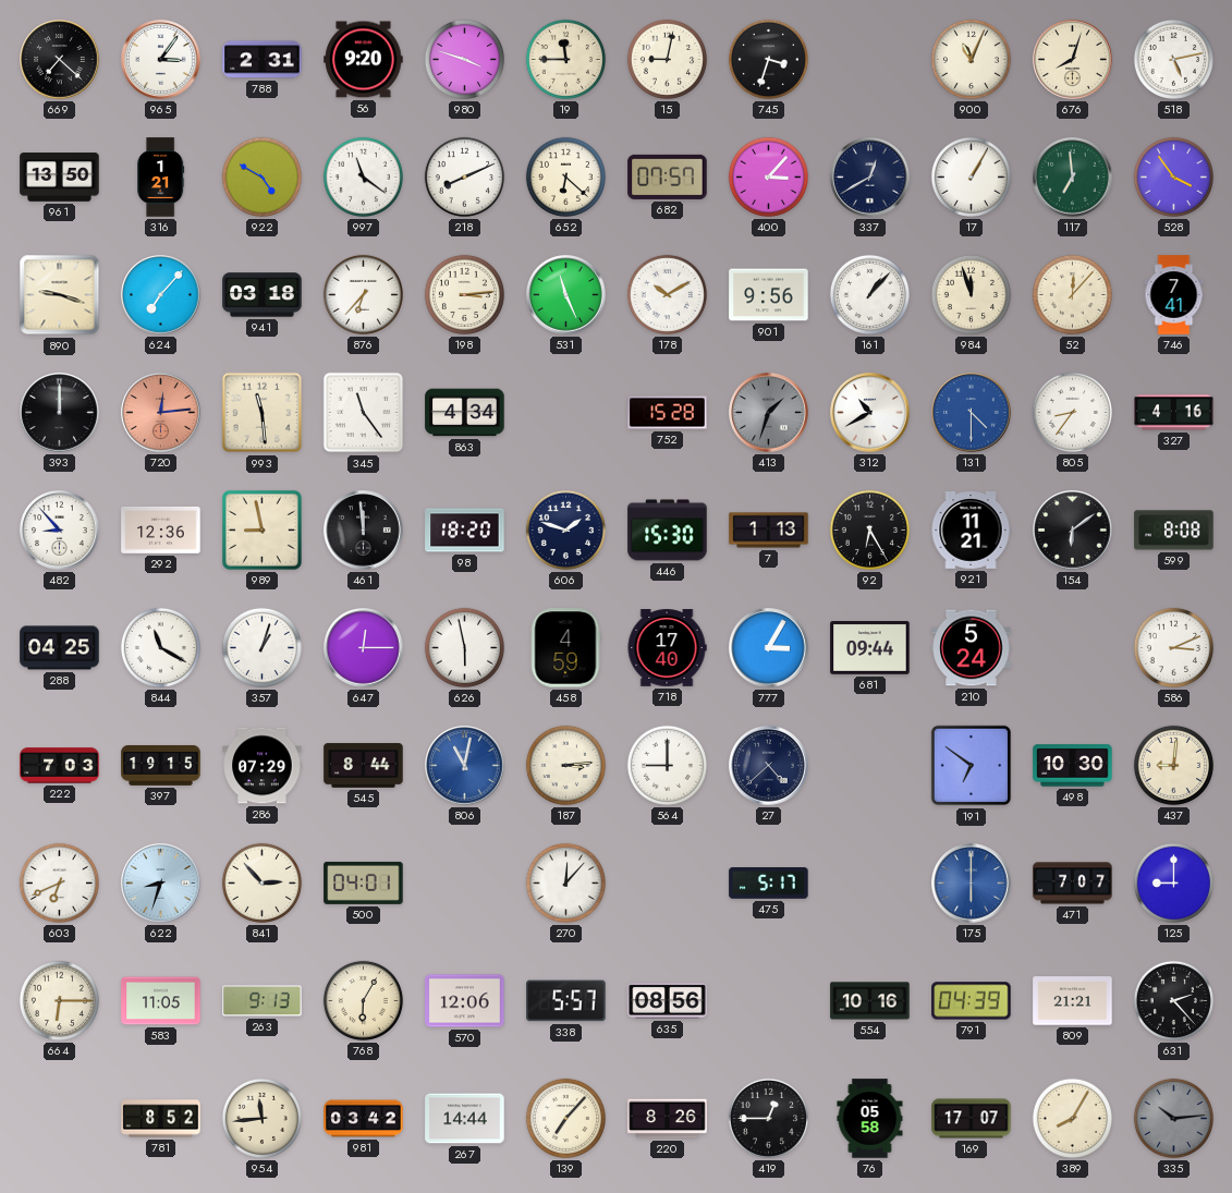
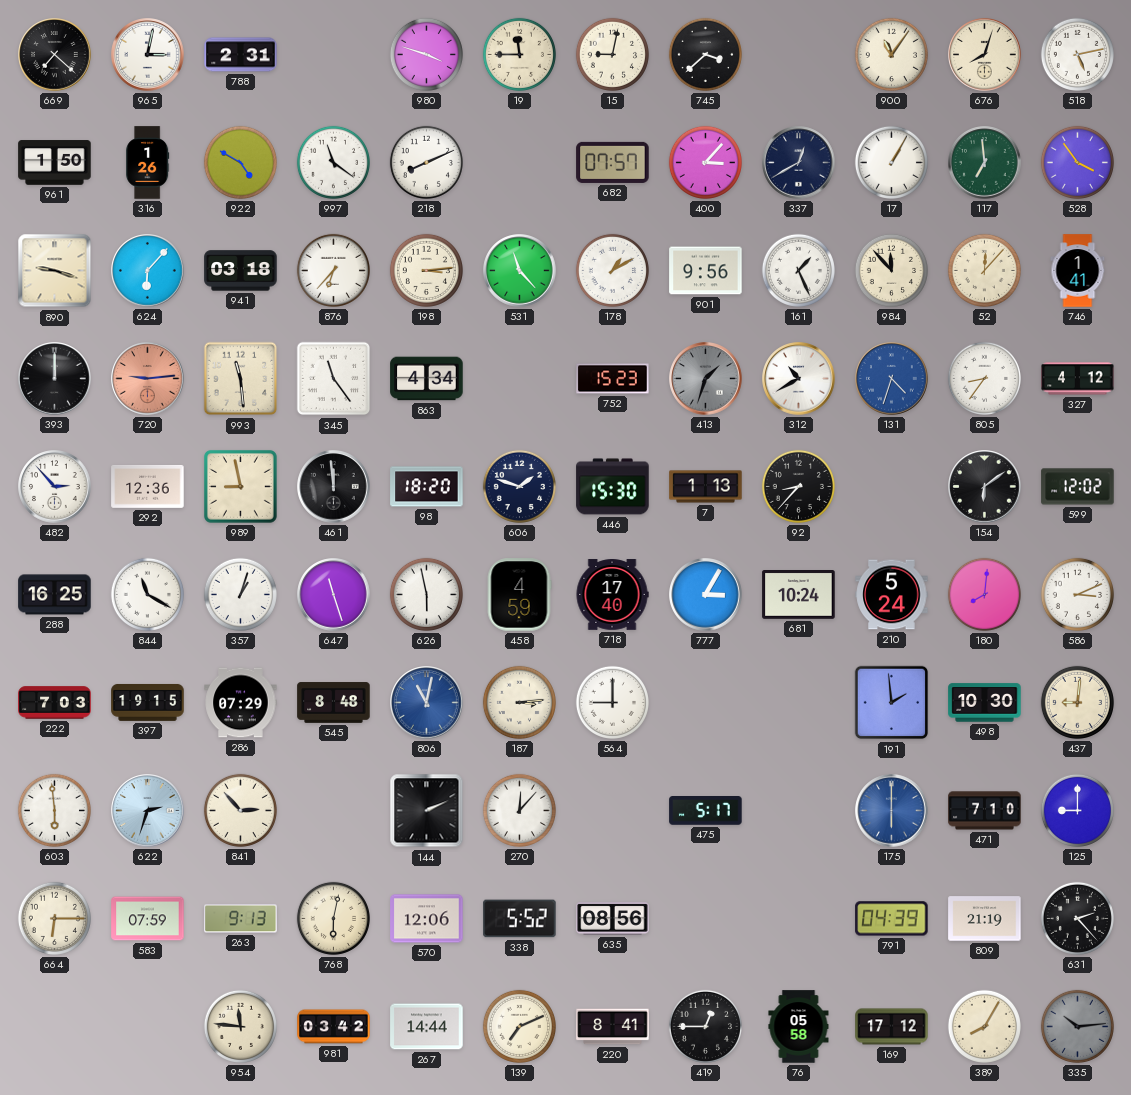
965: 3:06 -> 3:02
56: 9:20 -> none
745: 3:33 -> 3:38
900: 11:04 -> 11:06
961: 13:50 -> 1:50
316: 1:21 -> 1:26
652: 6:22 -> none
624: 7:07 -> 6:07
531: 11:26 -> 11:23
178: 10:10 -> 1:10
161: 1:07 -> 1:26
984: 11:57 -> 11:53
746: 7:41 -> 1:41
720: 12:14 -> 9:14
752: 15:28 -> 15:23
131: 4:30 -> 4:33
327: 4:16 -> 4:12
482: 8:53 -> 2:53
92: 6:25 -> 8:37
921: 11:21 -> none
599: 8:08 -> 12:02
288: 04:25 -> 16:25
647: 12:15 -> 11:27
681: 09:44 -> 10:24
180: none -> 8:01
545: 8:44 -> 8:48
27: 4:38 -> none
191: 6:51 -> 1:59
603: 6:41 -> 5:59
622: 8:33 -> 2:33
500: 04:01 -> none
144: none -> 2:11
471: 7:07 -> 7:10
583: 11:05 -> 07:59
768: 6:05 -> 6:02
338: 5:57 -> 5:52
554: 10:16 -> none
809: 21:21 -> 21:19
781: 8:52 -> none
954: 11:44 -> 11:46
139: 7:07 -> 7:11
220: 8:26 -> 8:41
169: 17:07 -> 17:12
